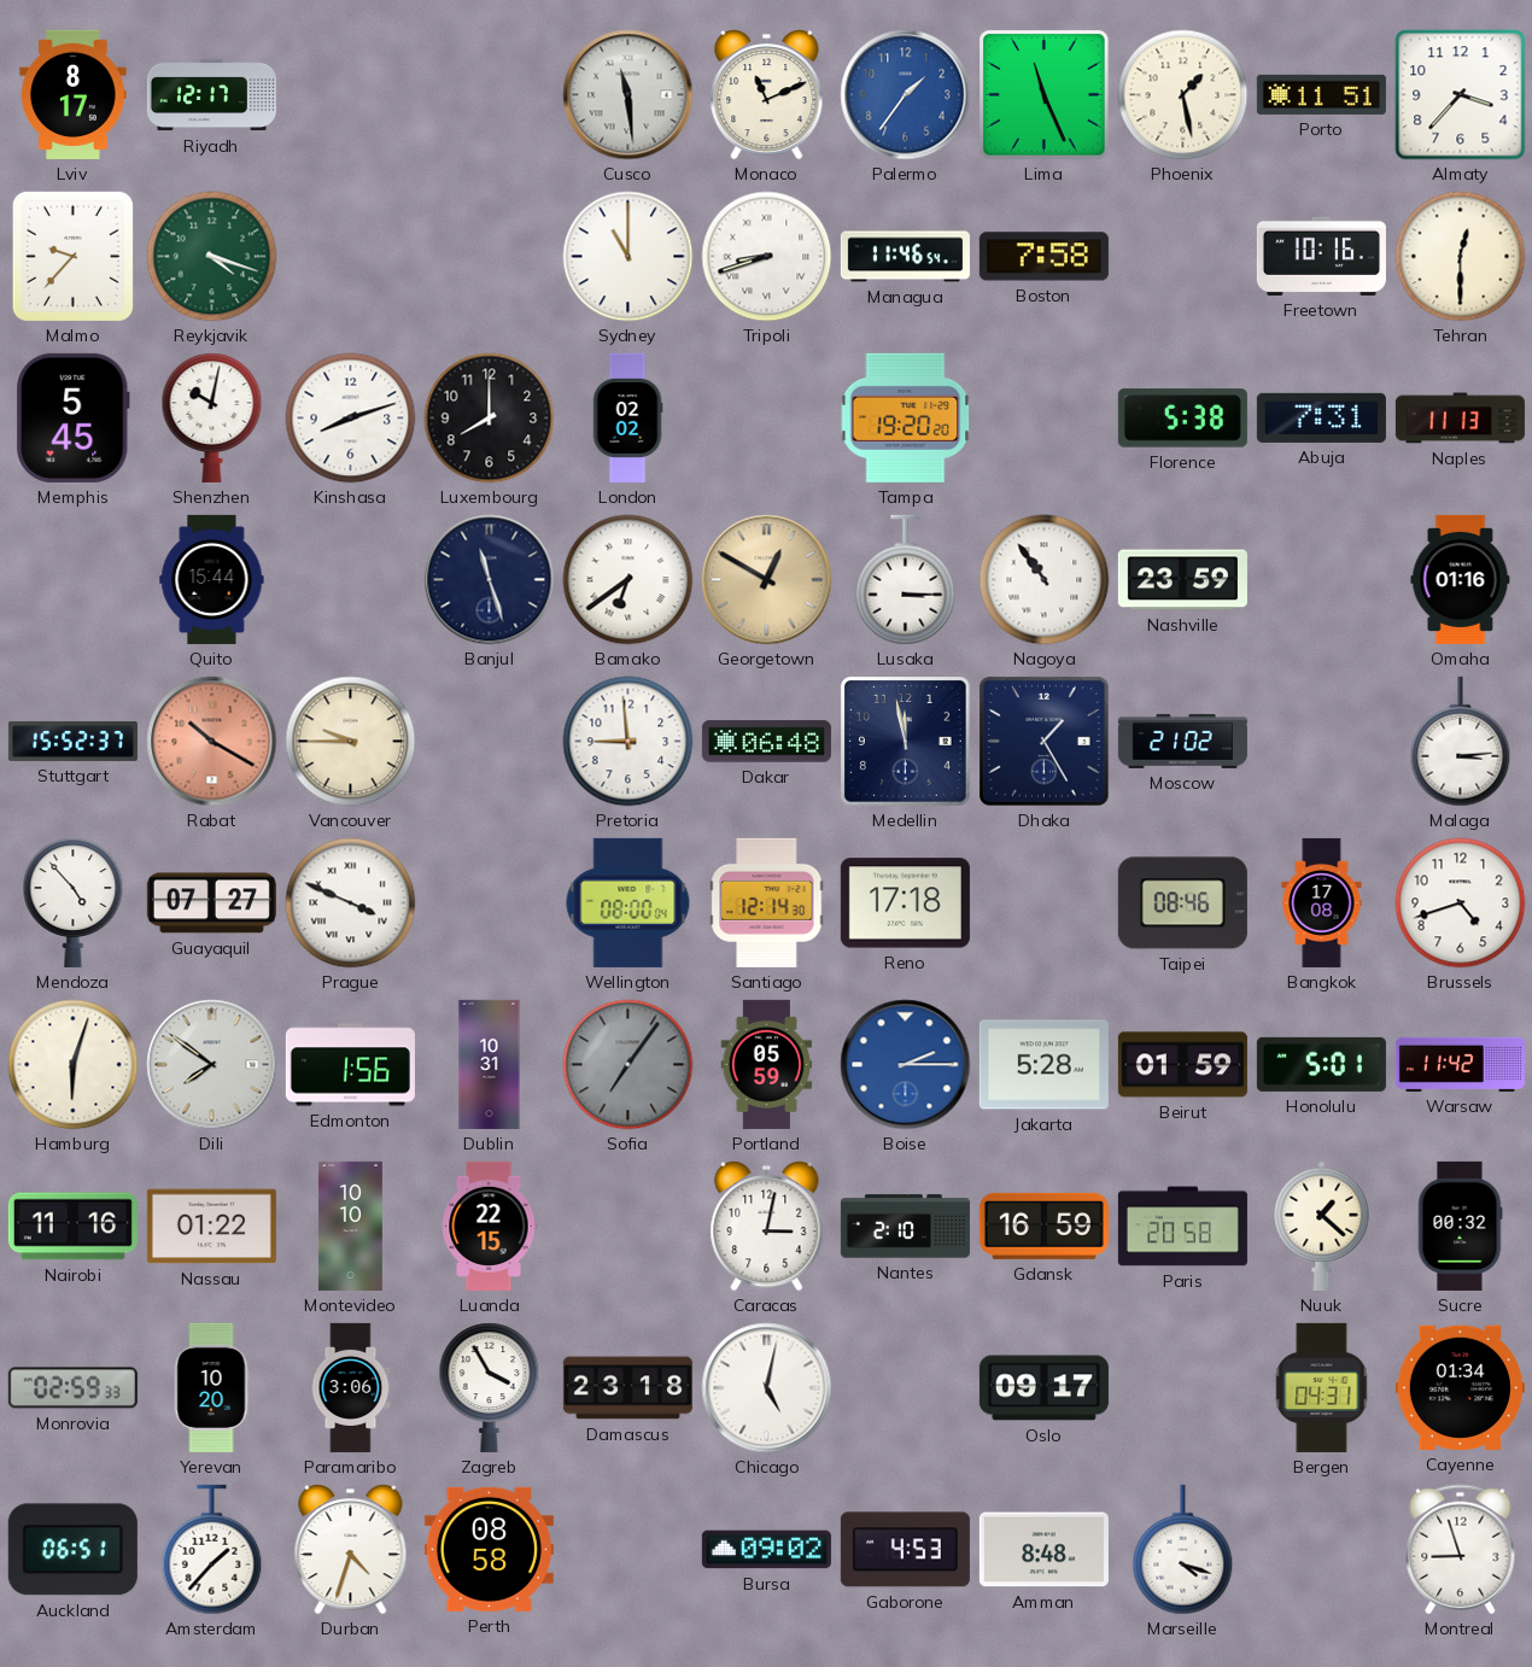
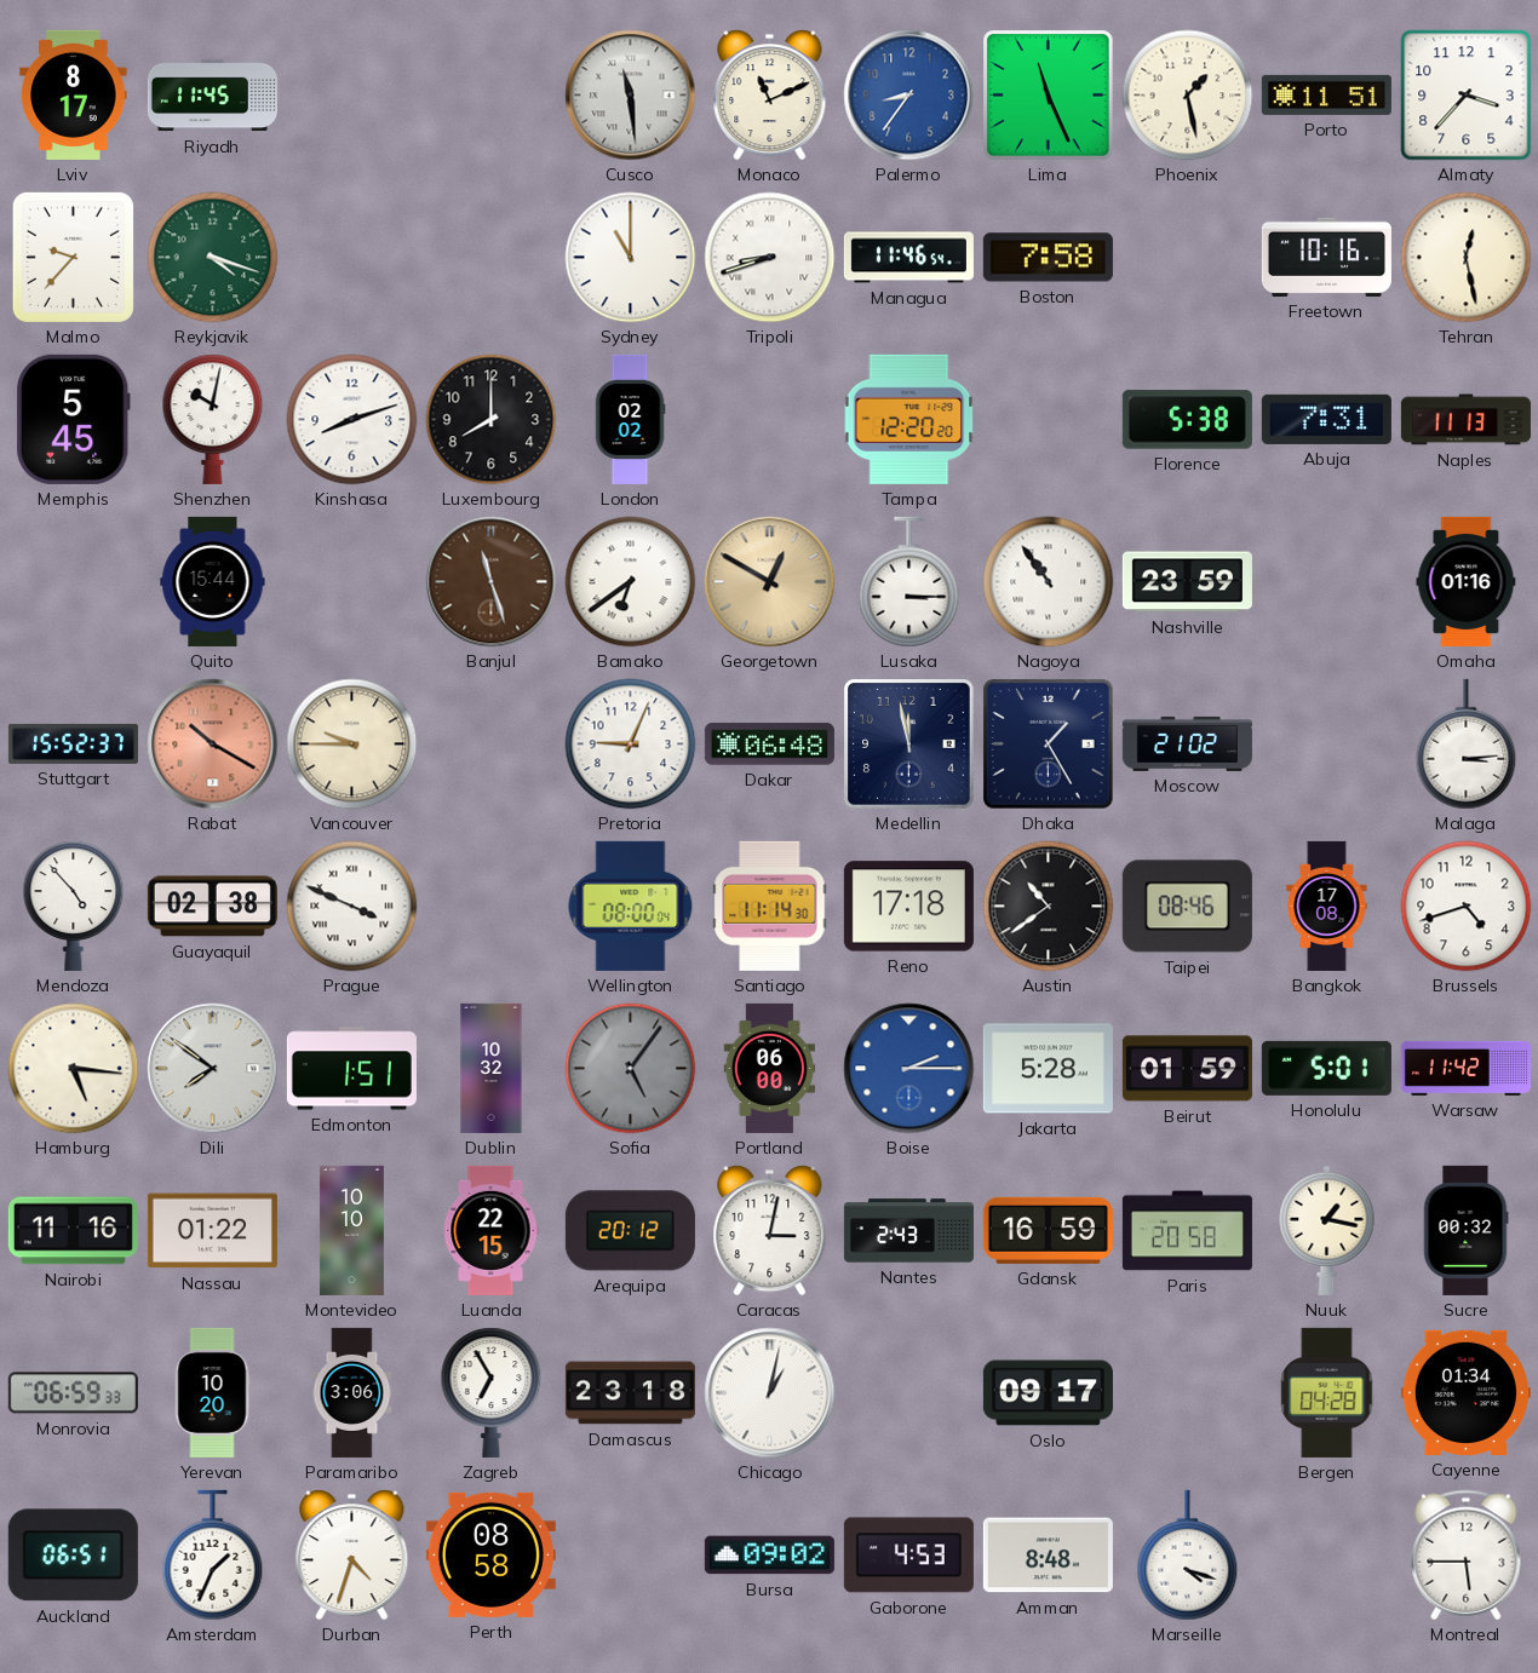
Riyadh: 12:17 -> 11:45
Palermo: 1:36 -> 8:36
Tehran: 12:30 -> 12:28
Tampa: 19:20 -> 12:20
Banjul dial: navy -> brown
Pretoria: 8:59 -> 9:04
Guayaquil: 07:27 -> 02:38
Santiago: 12:14 -> 11:14
Austin: none -> 10:39
Hamburg: 6:03 -> 5:16
Edmonton: 1:56 -> 1:51
Dublin: 10:31 -> 10:32
Sofia: 7:06 -> 5:06
Portland: 05:59 -> 06:00
Arequipa: none -> 20:12
Nantes: 2:10 -> 2:43
Nuuk: 1:22 -> 1:17
Monrovia: 02:59 -> 06:59
Zagreb: 3:55 -> 6:55
Chicago: 5:02 -> 1:02
Bergen: 04:31 -> 04:28
Amsterdam: 1:37 -> 1:34
Montreal: 8:57 -> 5:45
